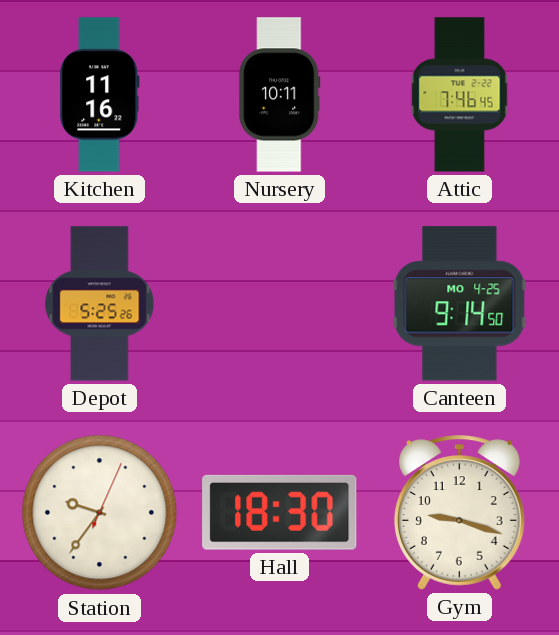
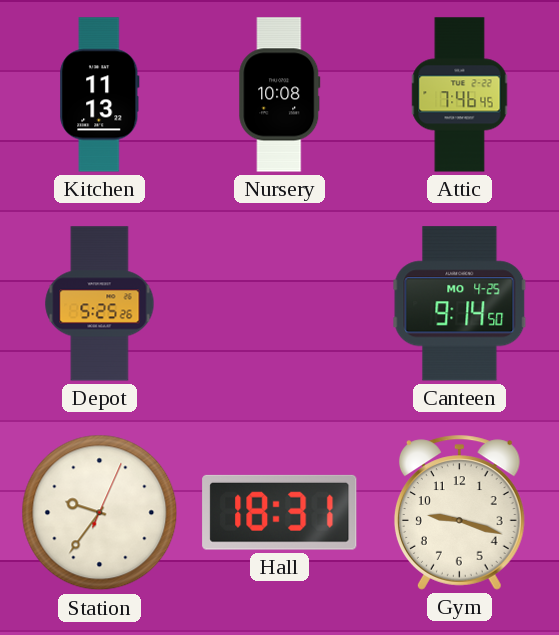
Kitchen: 11:16 -> 11:13
Nursery: 10:11 -> 10:08
Hall: 18:30 -> 18:31
